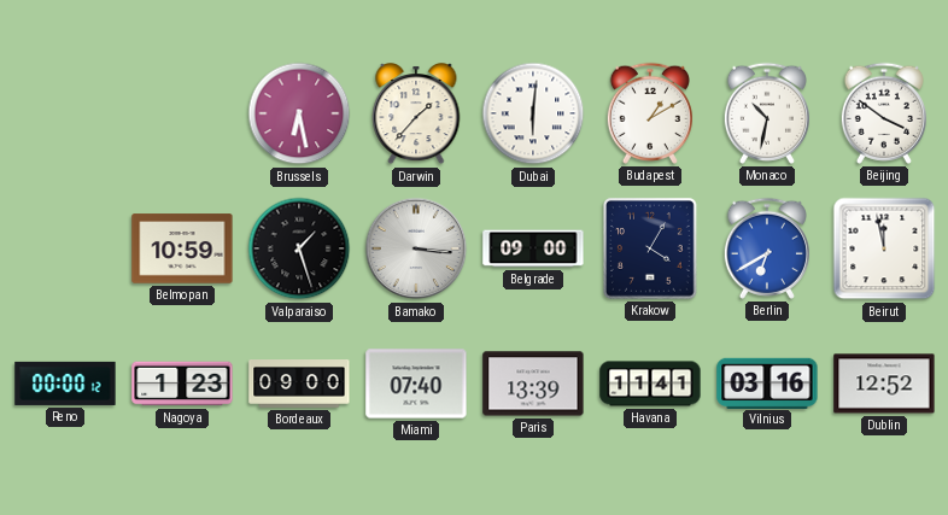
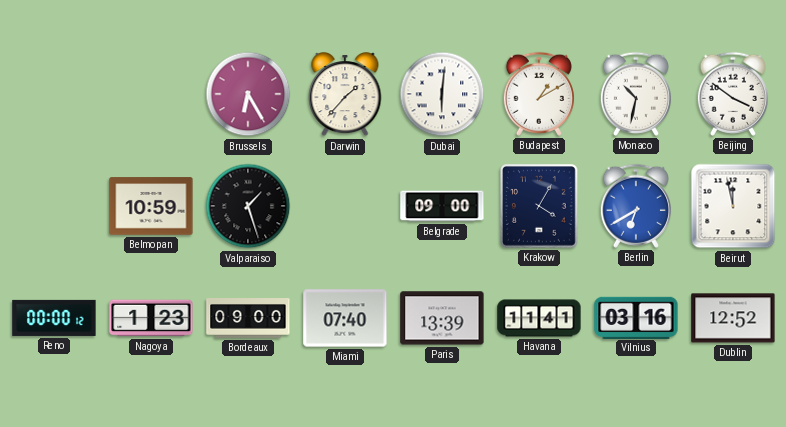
Brussels: 6:28 -> 6:25
Bamako: 3:16 -> none
